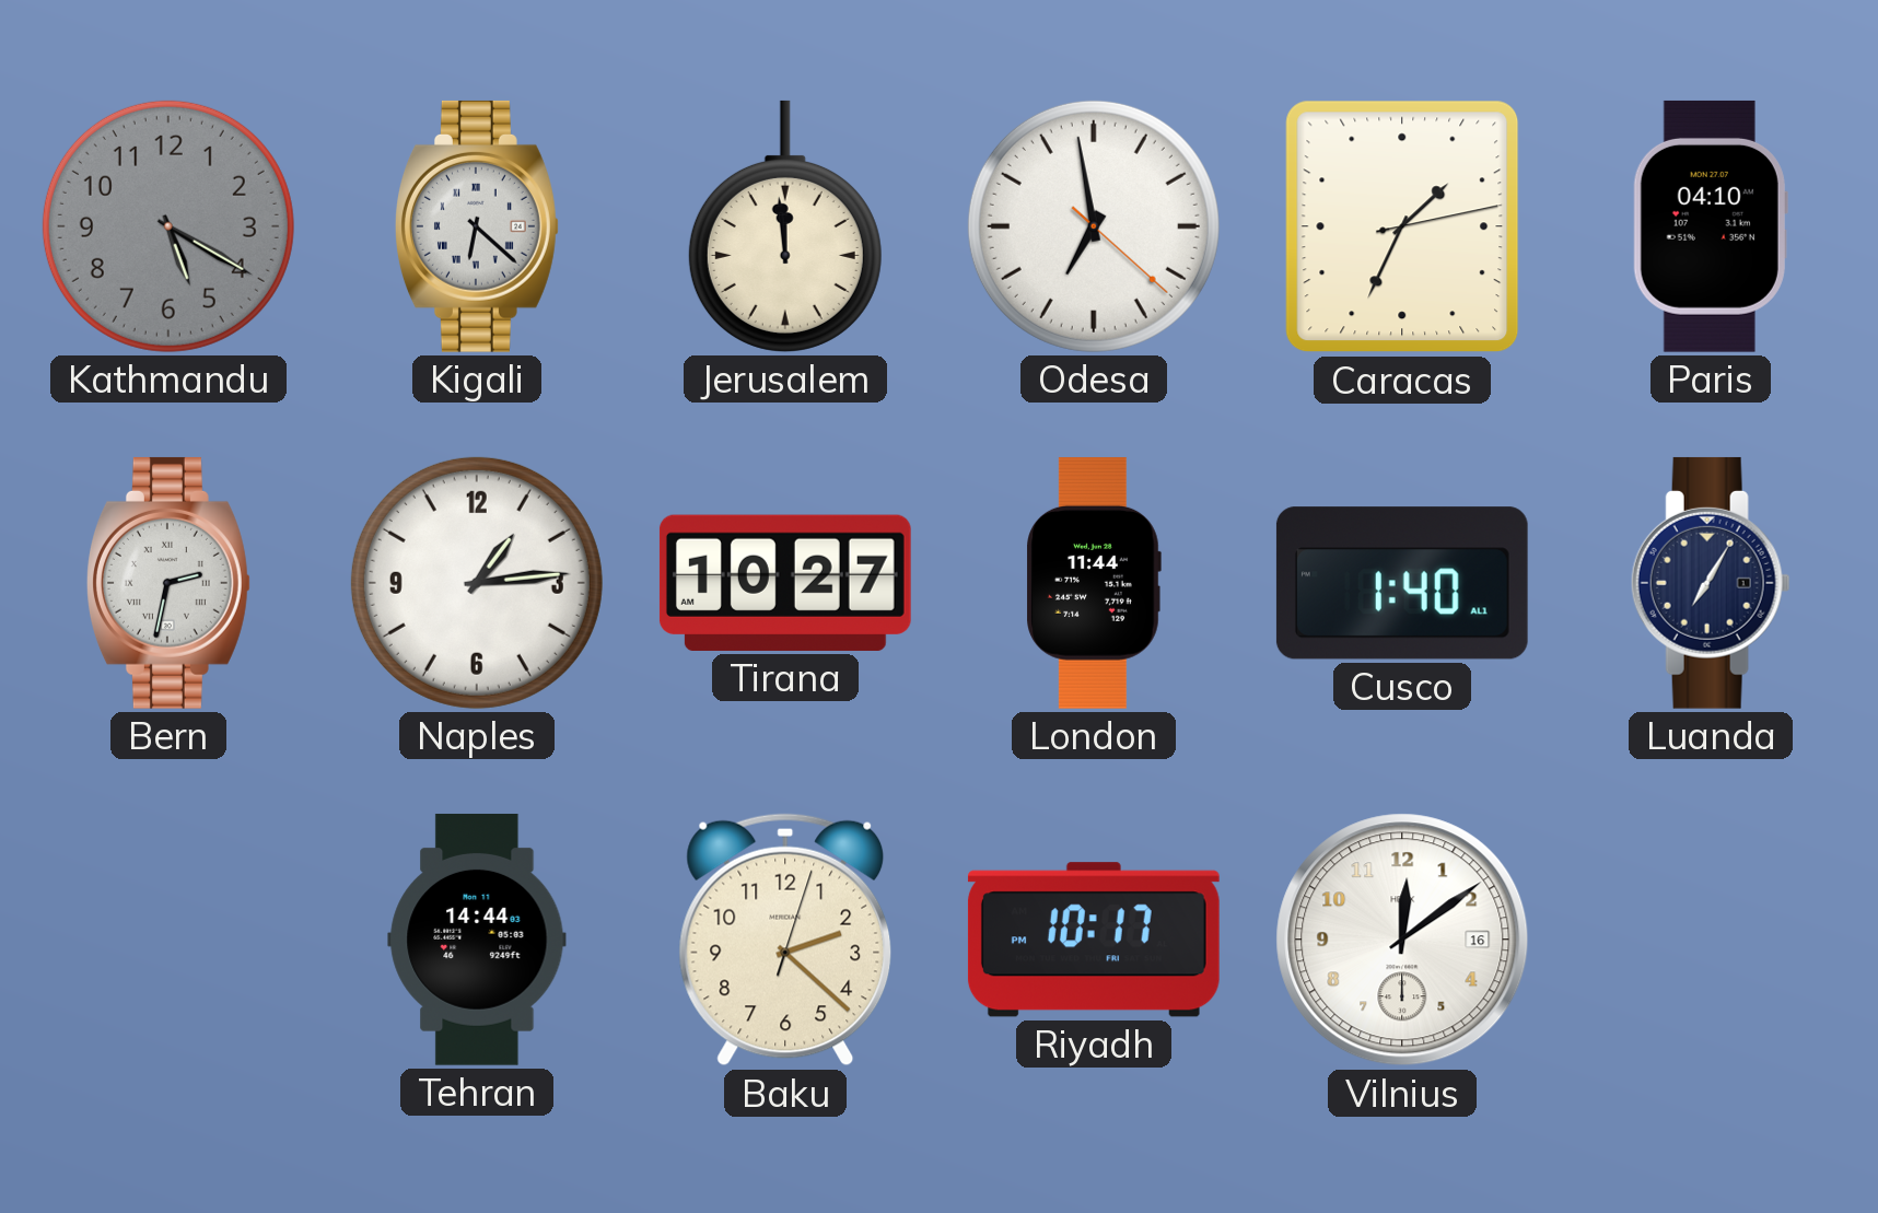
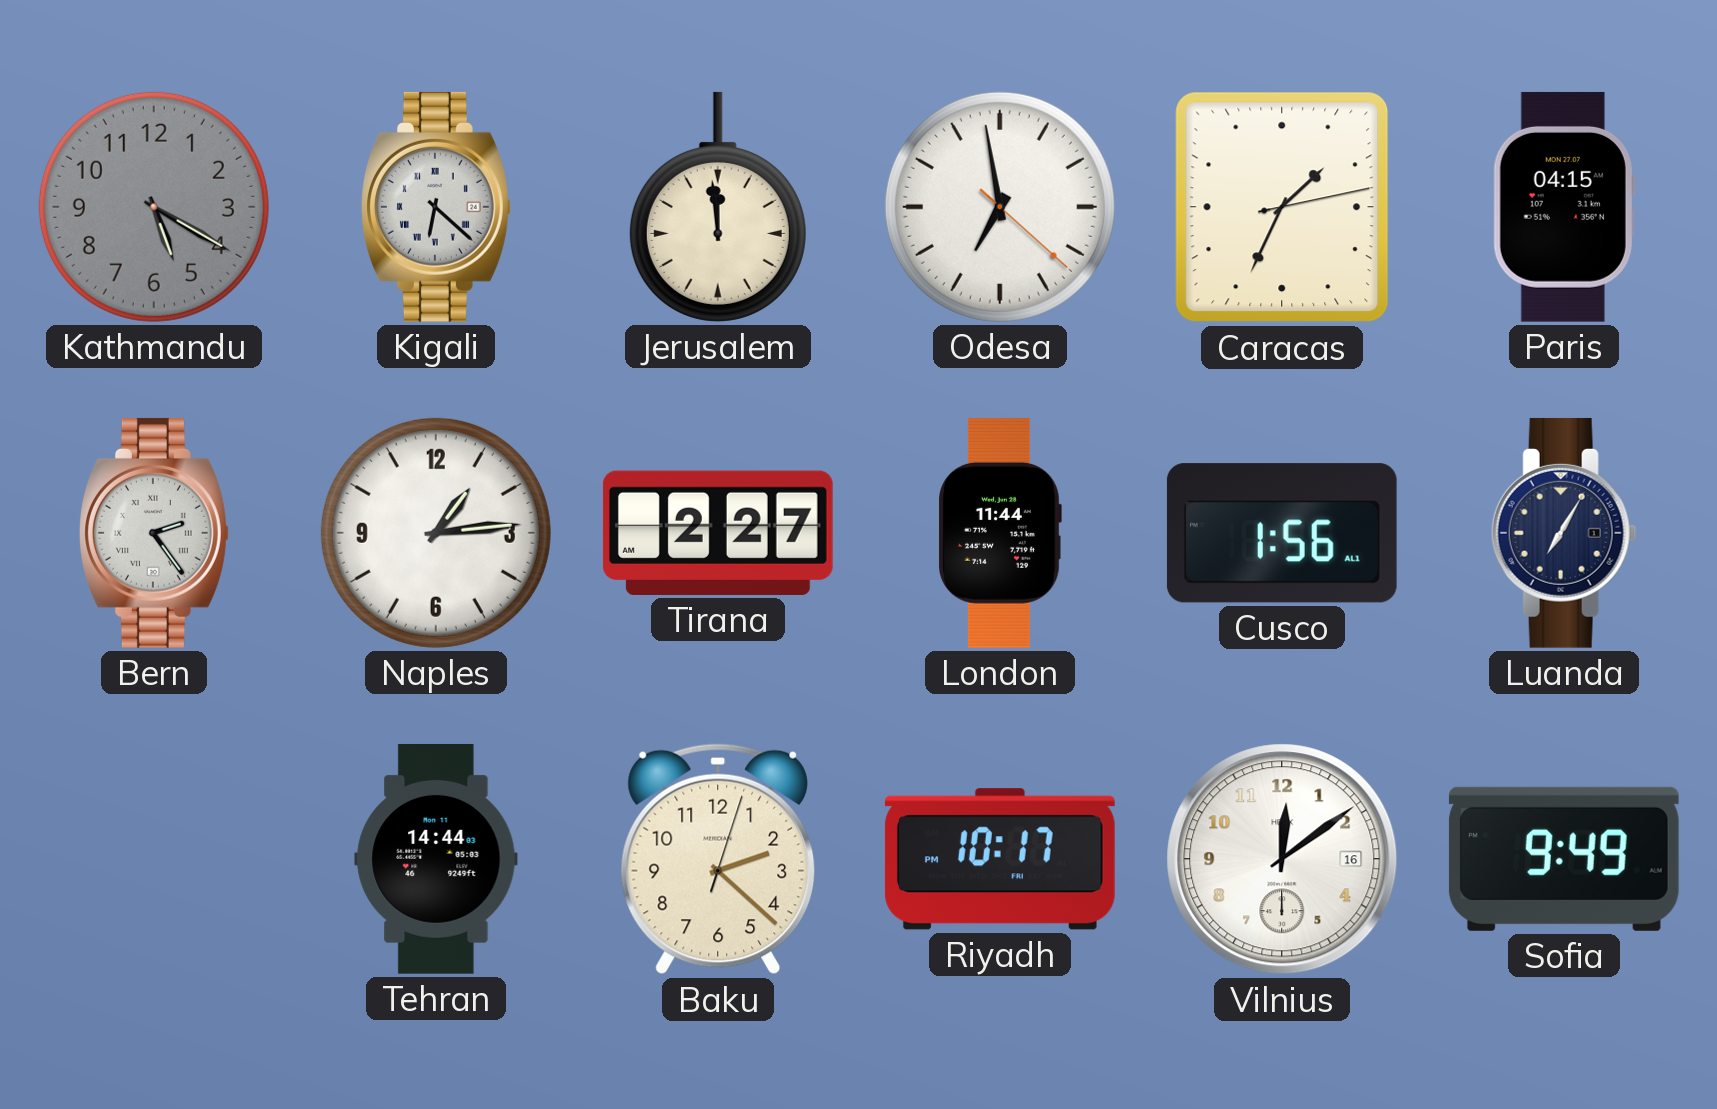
Paris: 04:10 -> 04:15
Bern: 2:32 -> 2:24
Tirana: 10:27 -> 2:27
Cusco: 1:40 -> 1:56
Sofia: none -> 9:49
